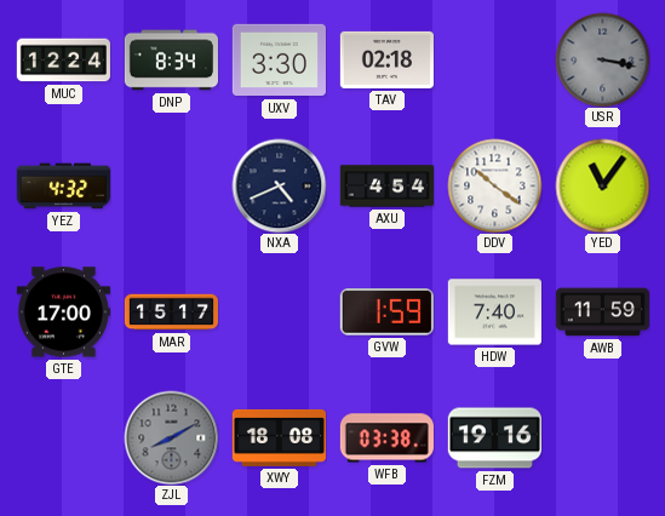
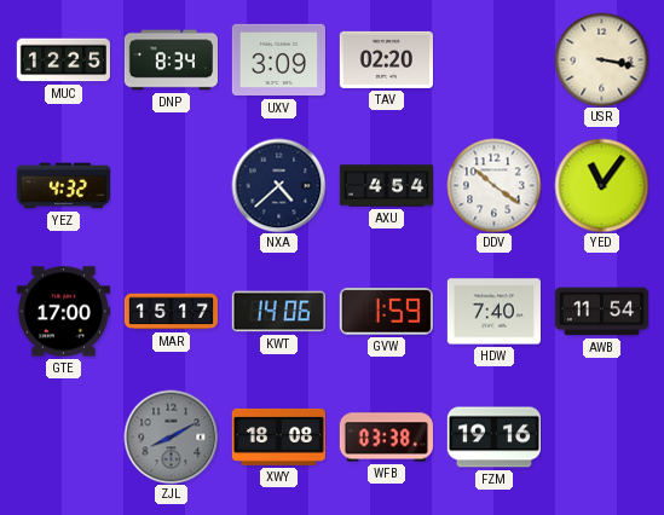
MUC: 12:24 -> 12:25
UXV: 3:30 -> 3:09
TAV: 02:18 -> 02:20
USR dial: grey -> cream
NXA: 4:41 -> 4:38
KWT: none -> 14:06
AWB: 11:59 -> 11:54
